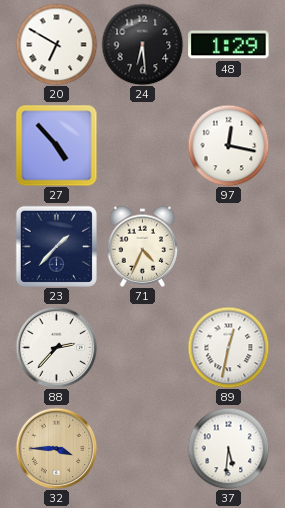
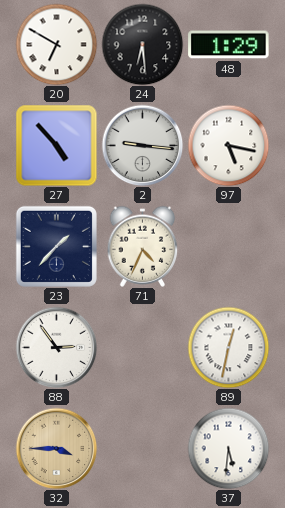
2: none -> 9:16
97: 12:17 -> 5:17
88: 2:37 -> 2:54
